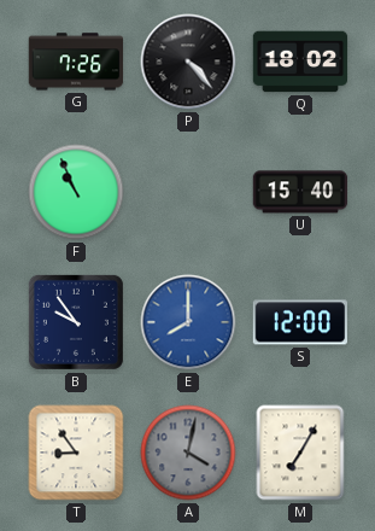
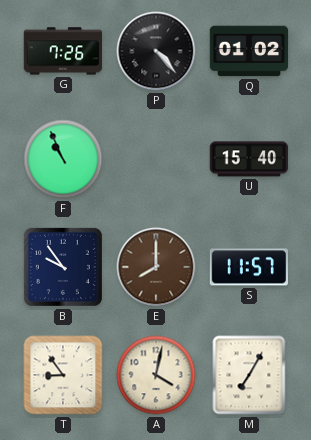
Q: 18:02 -> 01:02
E dial: blue -> brown
S: 12:00 -> 11:57
A dial: grey -> cream
